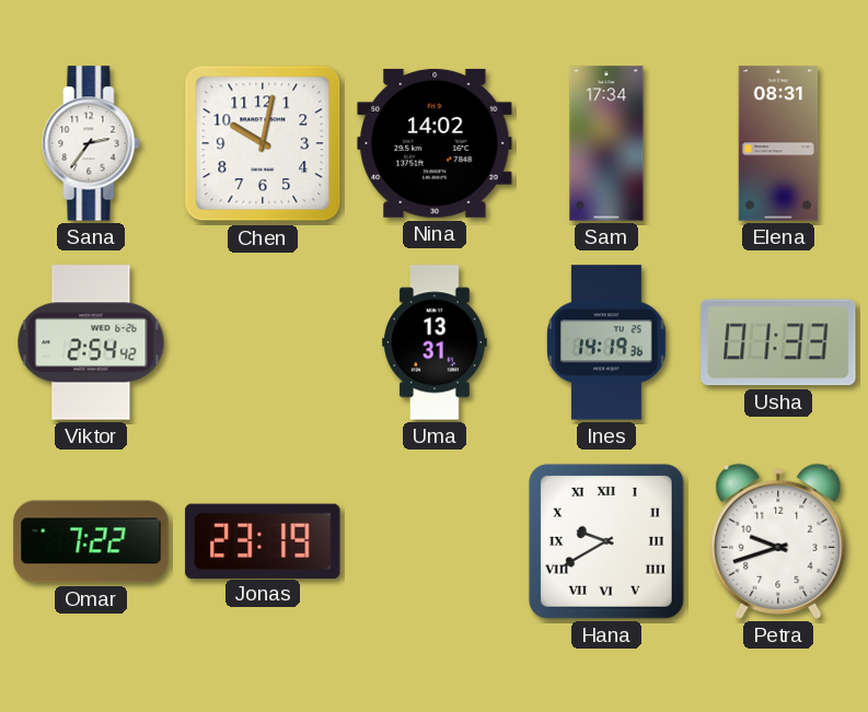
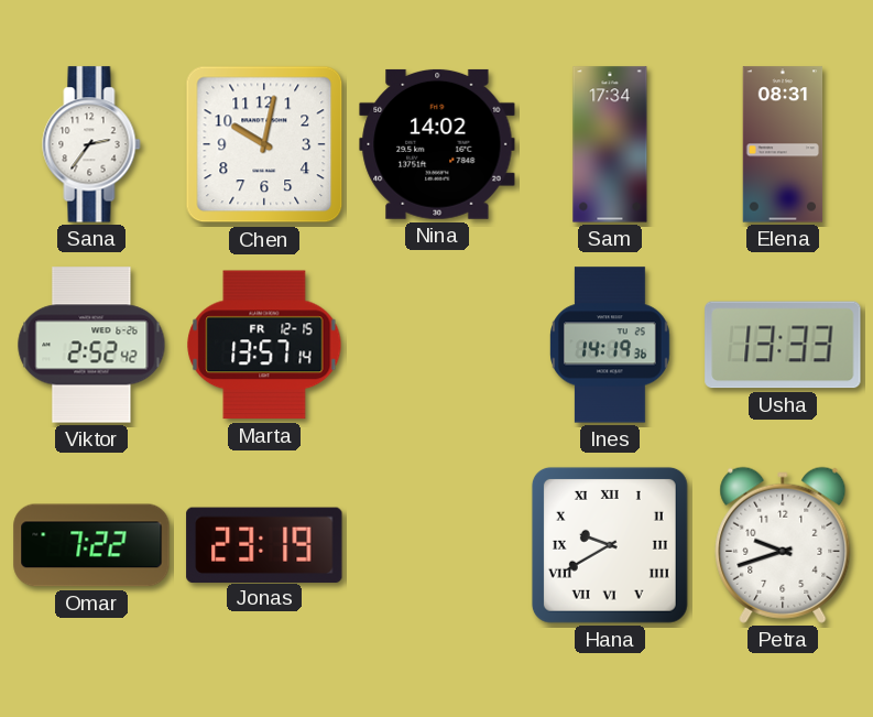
Viktor: 2:54 -> 2:52
Marta: none -> 13:57
Uma: 13:31 -> none
Usha: 01:33 -> 13:33
